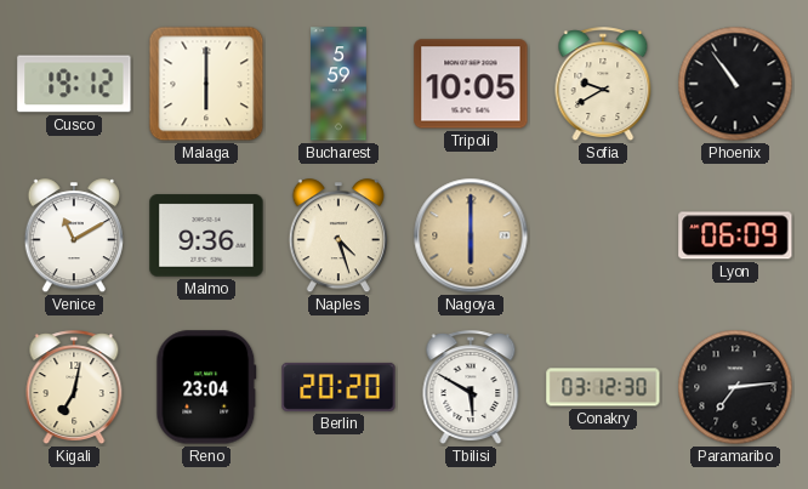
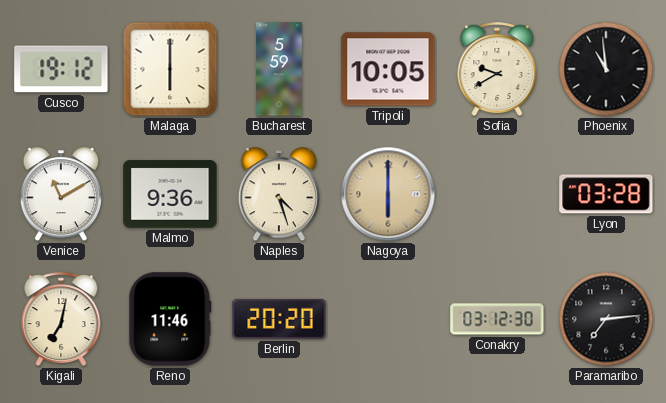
Phoenix: 10:54 -> 10:59
Lyon: 06:09 -> 03:28
Reno: 23:04 -> 11:46
Tbilisi: 5:50 -> none
